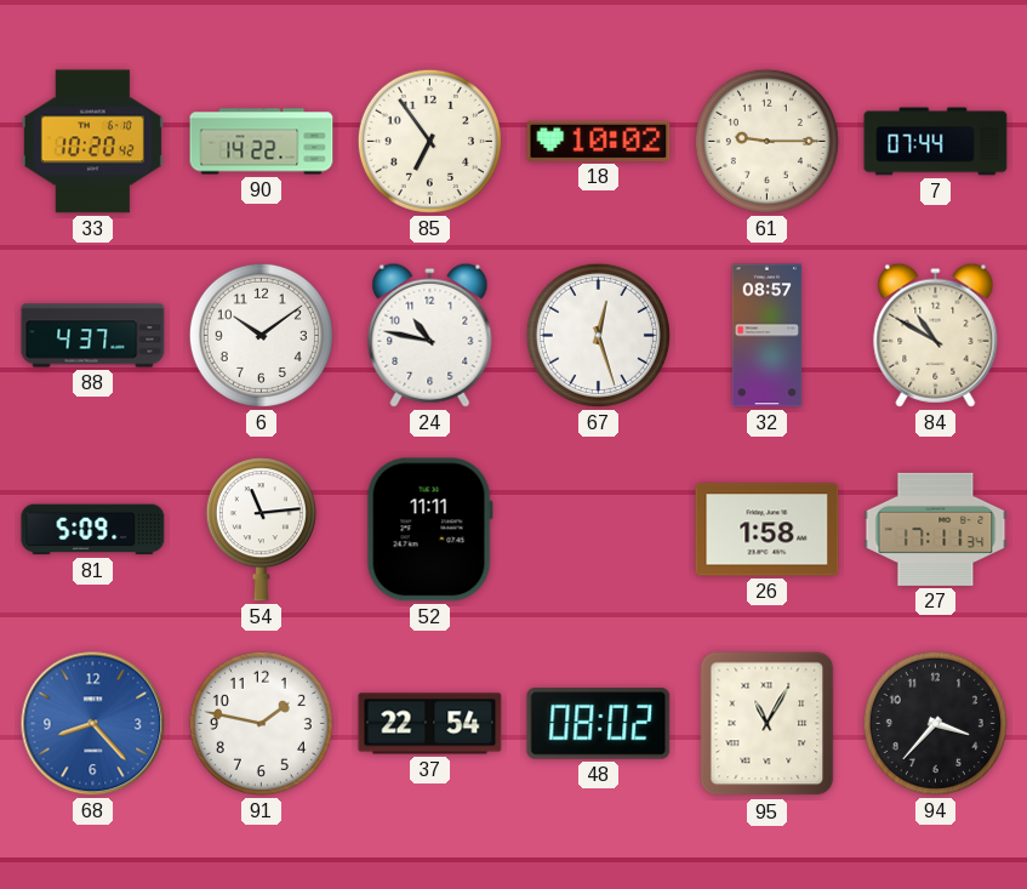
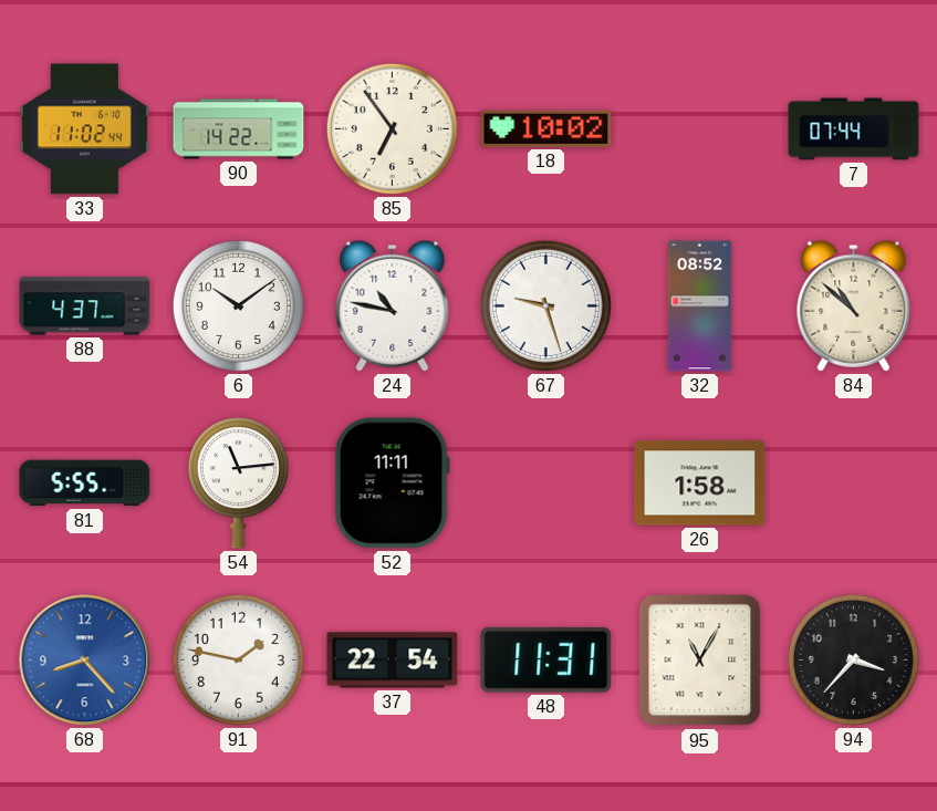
33: 10:20 -> 11:02
61: 9:15 -> none
67: 12:27 -> 9:27
32: 08:57 -> 08:52
84: 10:50 -> 10:52
81: 5:09 -> 5:55
27: 17:11 -> none
48: 08:02 -> 11:31
